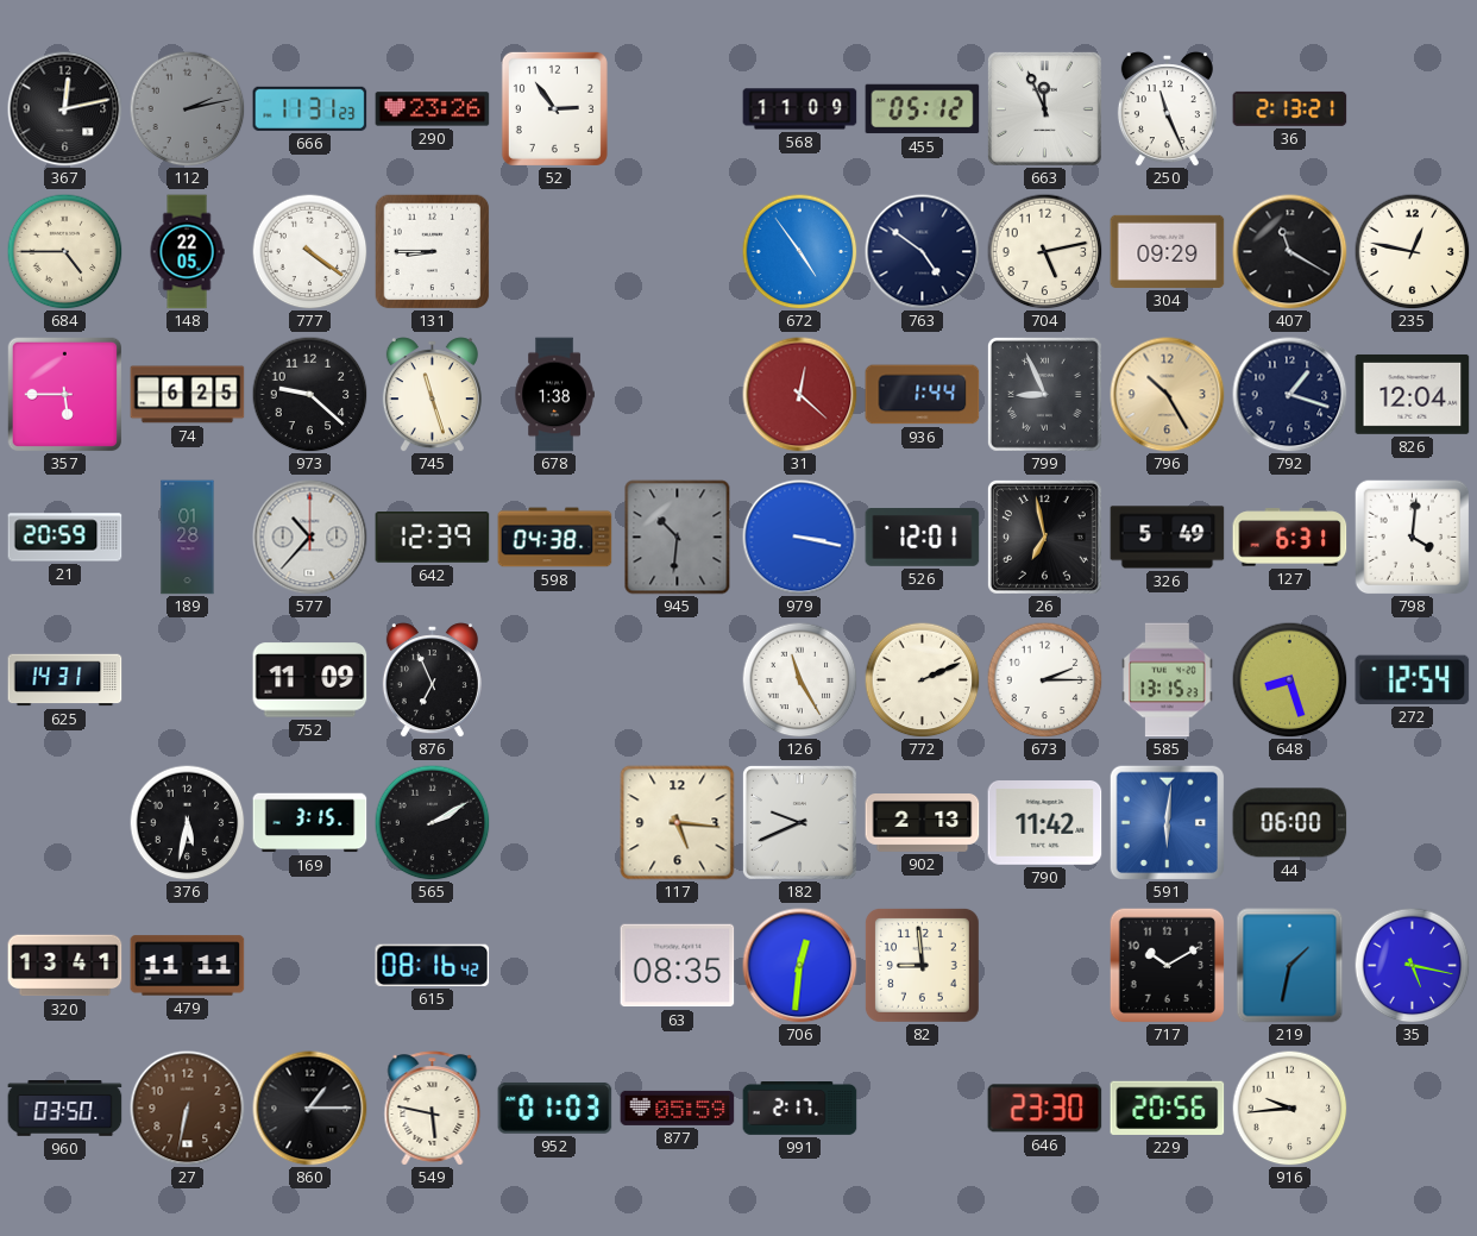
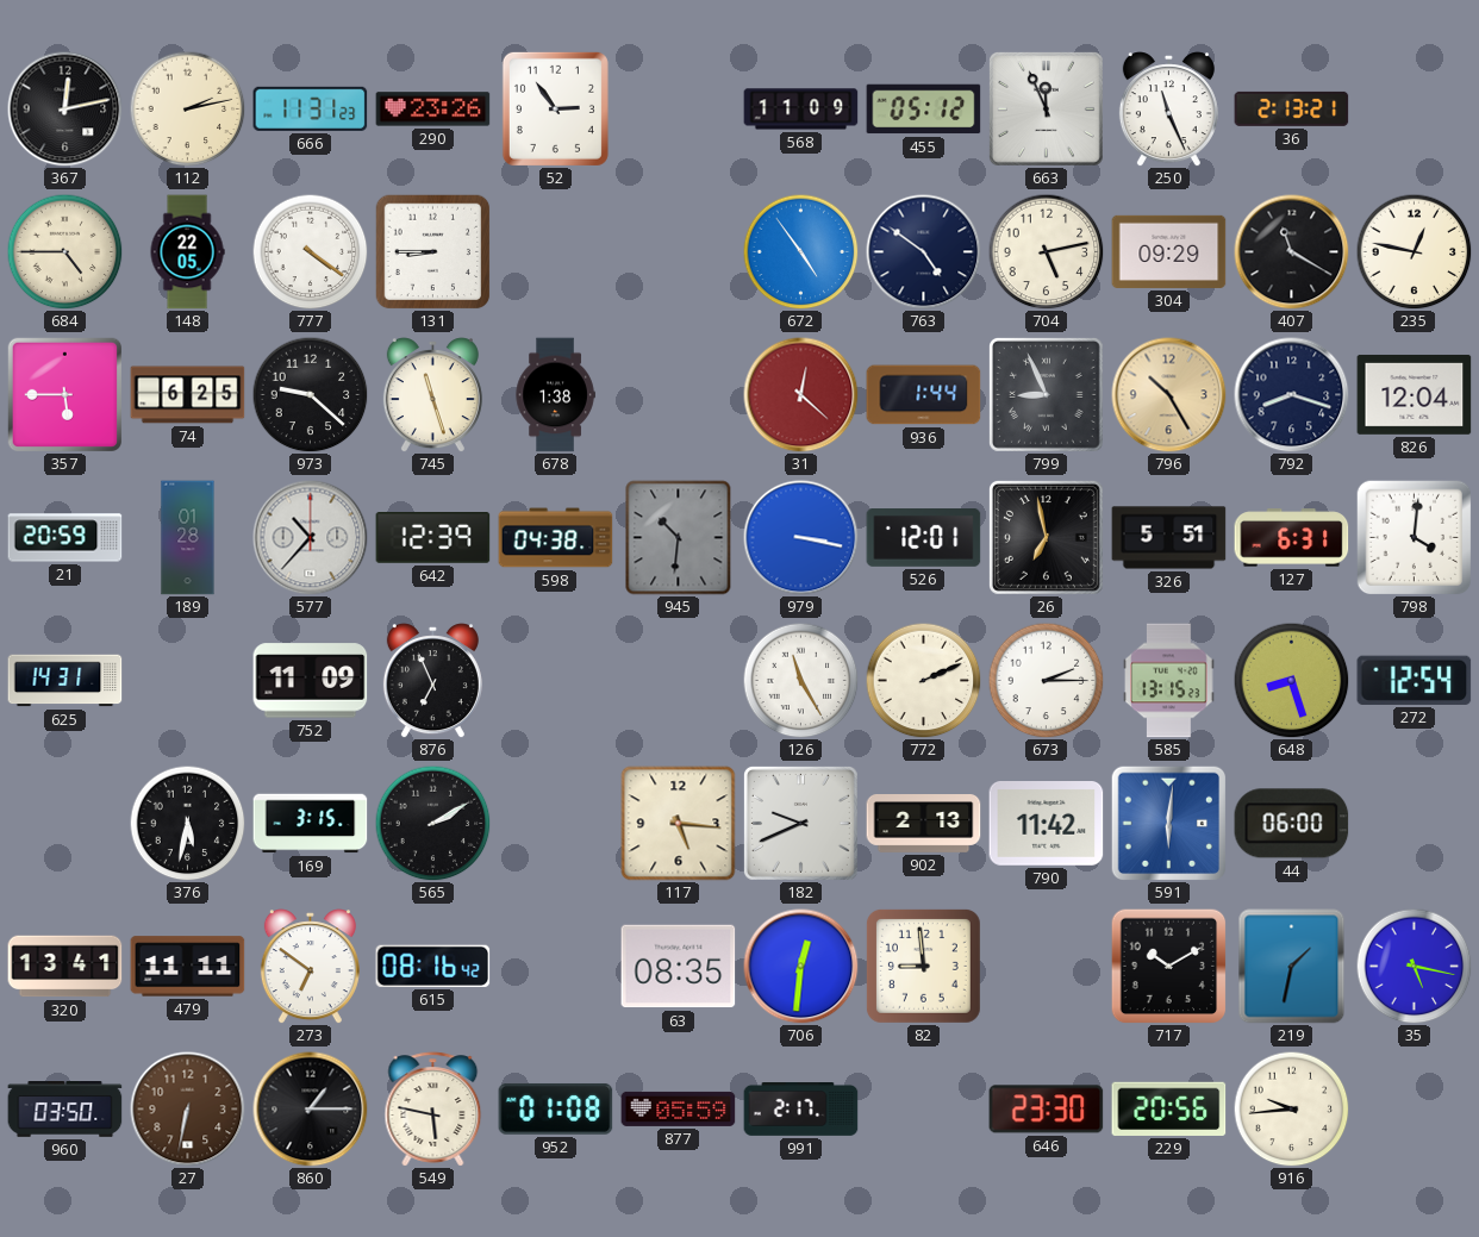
112 dial: grey -> cream
792: 1:18 -> 8:18
326: 5:49 -> 5:51
273: none -> 6:51
952: 01:03 -> 01:08
